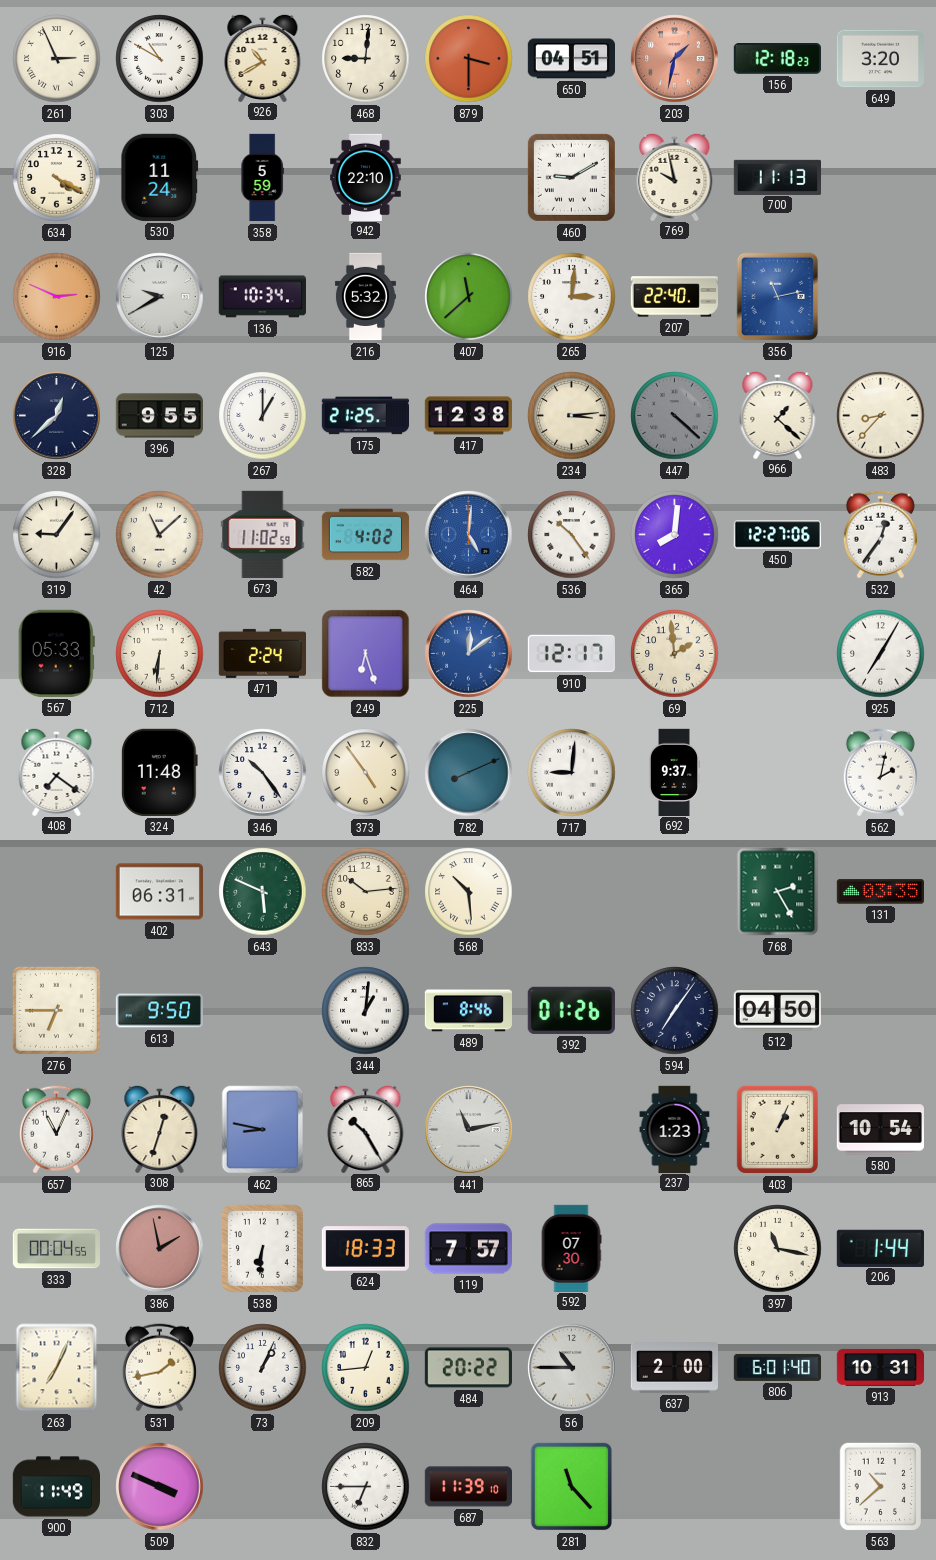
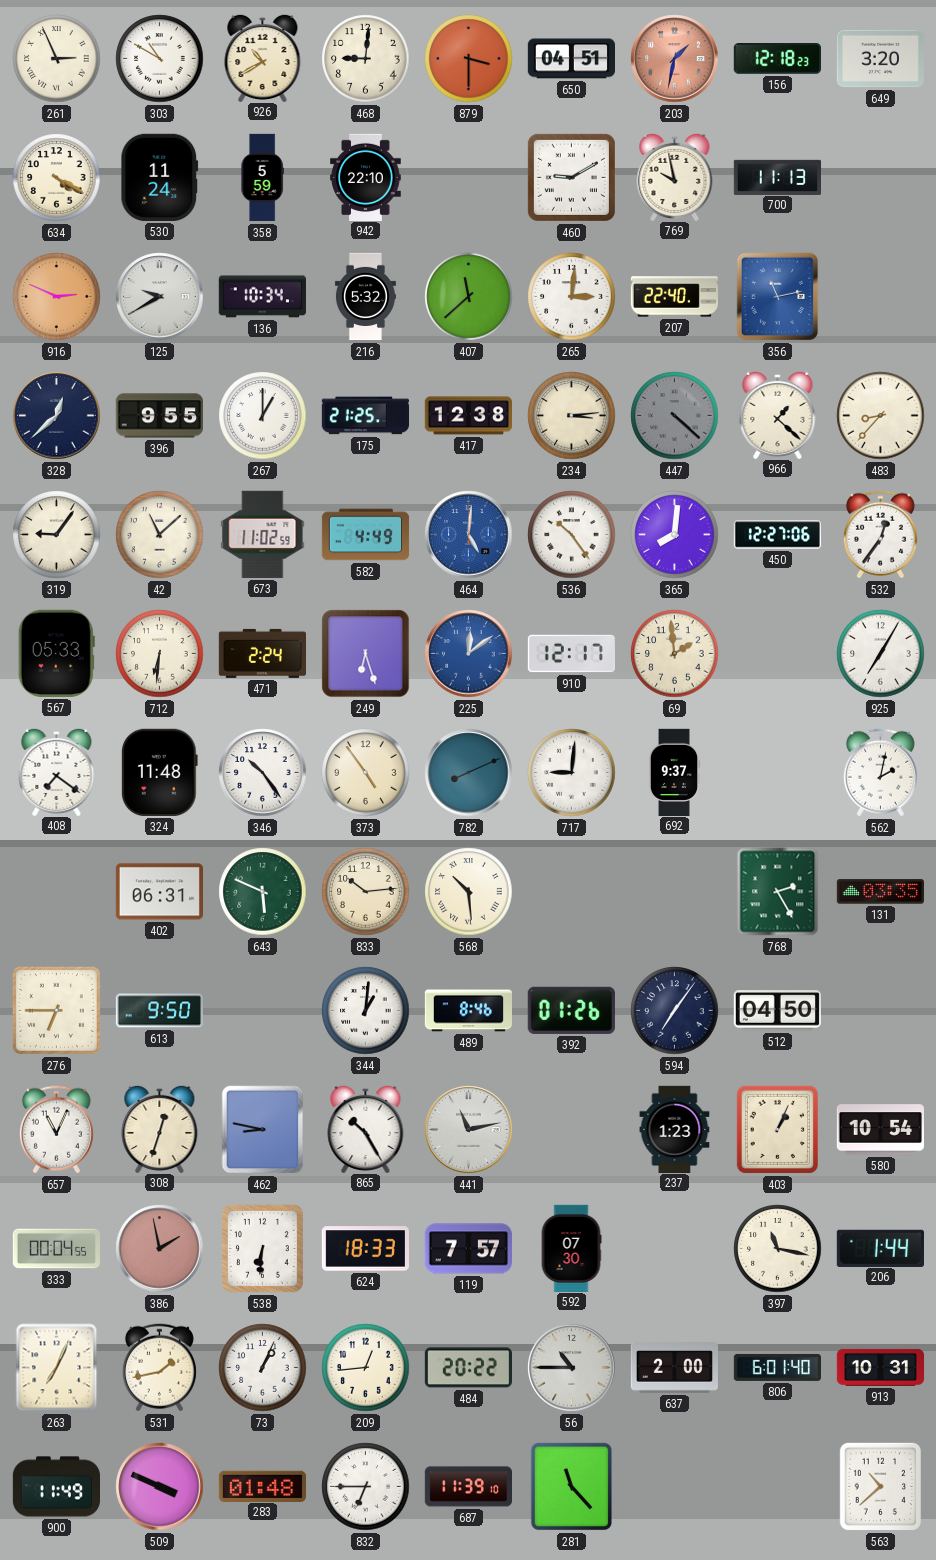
582: 4:02 -> 4:49
283: none -> 01:48
